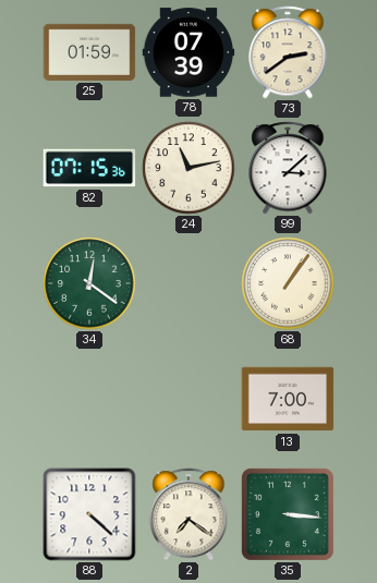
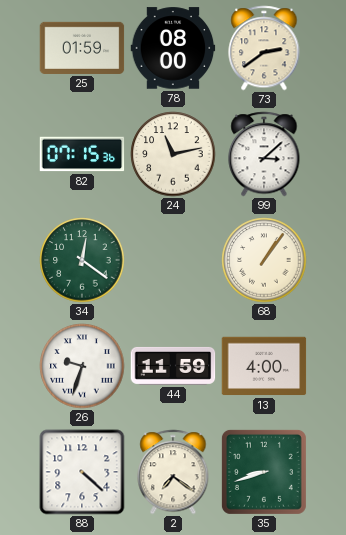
78: 07:39 -> 08:00
26: none -> 9:33
44: none -> 11:59
13: 7:00 -> 4:00
35: 3:16 -> 8:42
